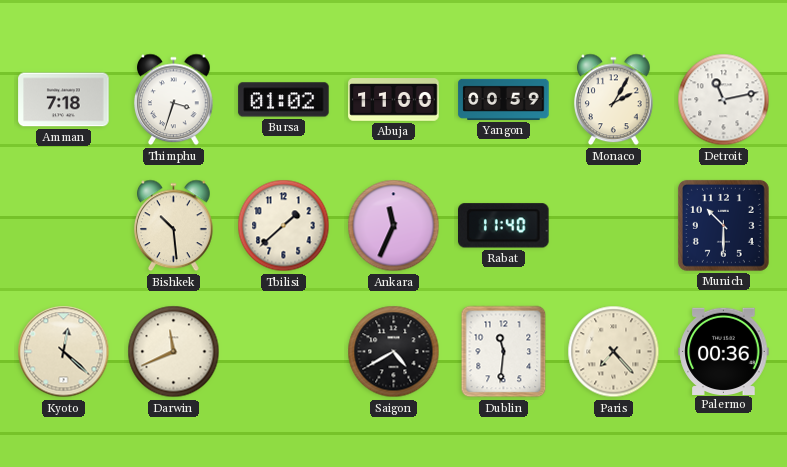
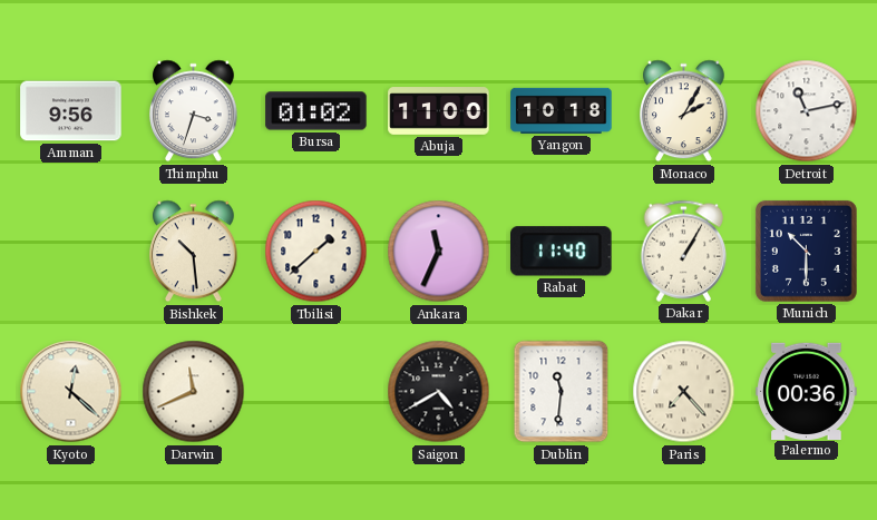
Amman: 7:18 -> 9:56
Yangon: 00:59 -> 10:18
Dakar: none -> 1:05
